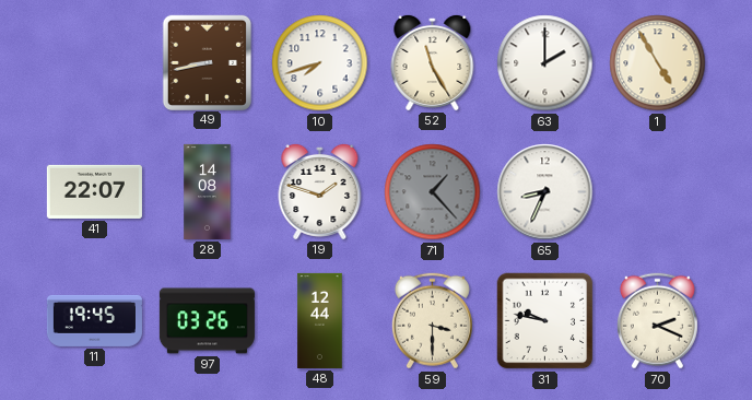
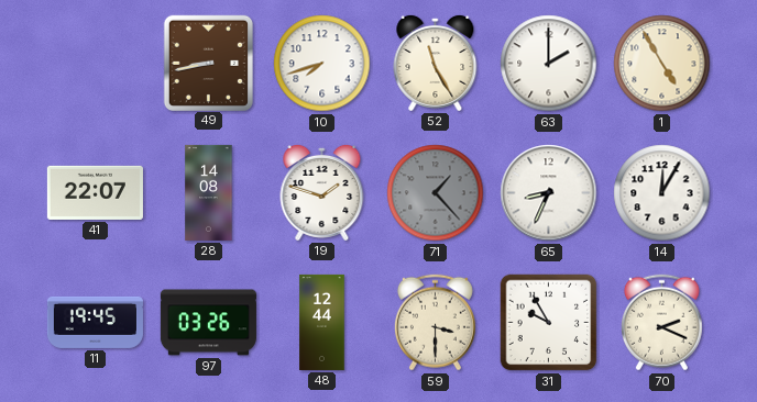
14: none -> 12:05
31: 9:47 -> 9:55
